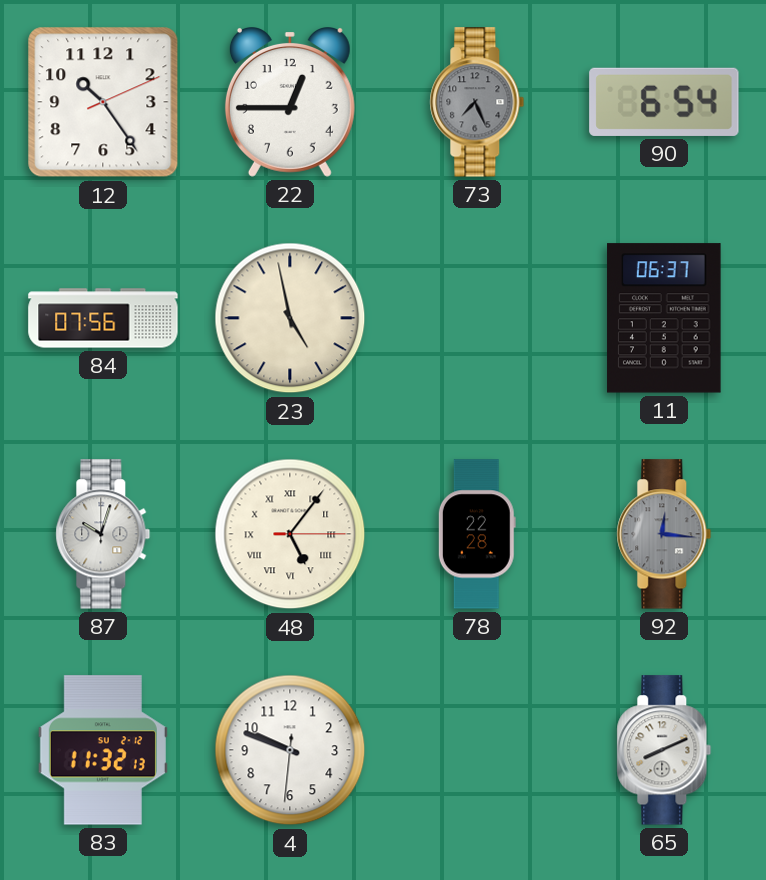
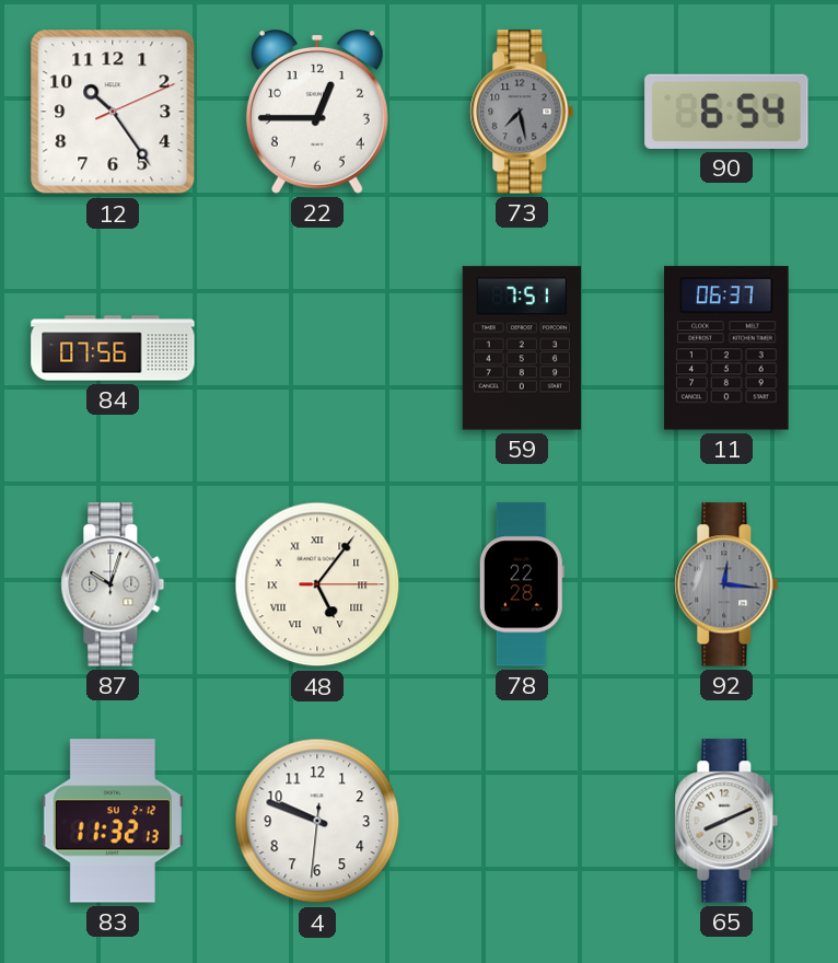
73: 7:26 -> 7:28
23: 4:58 -> none
59: none -> 7:51
